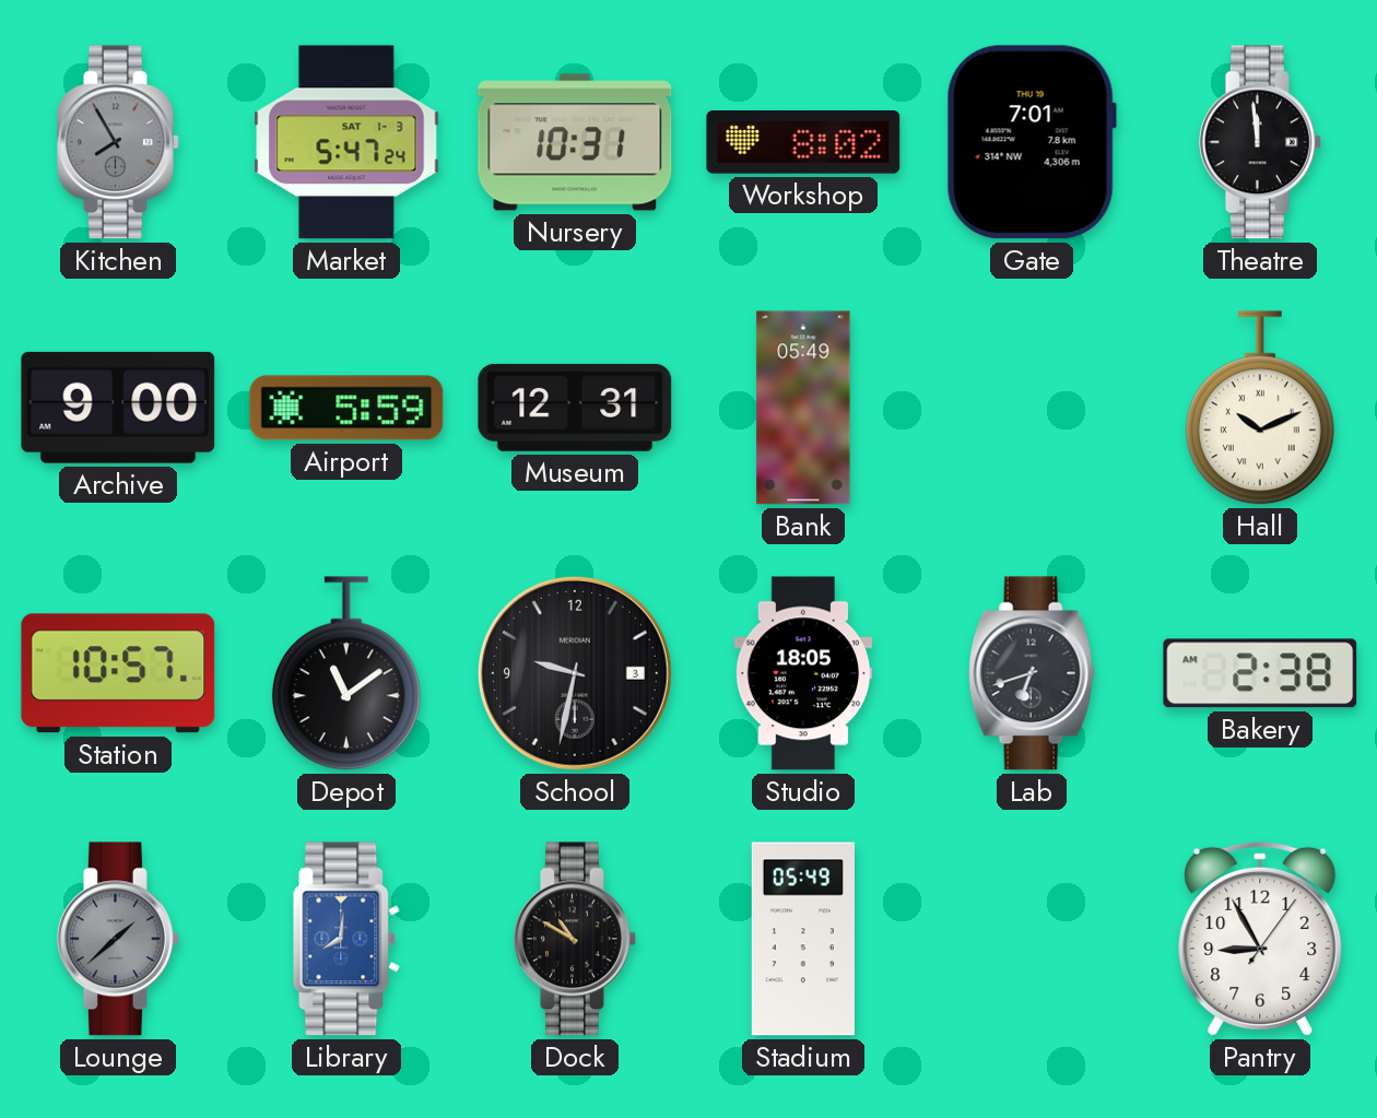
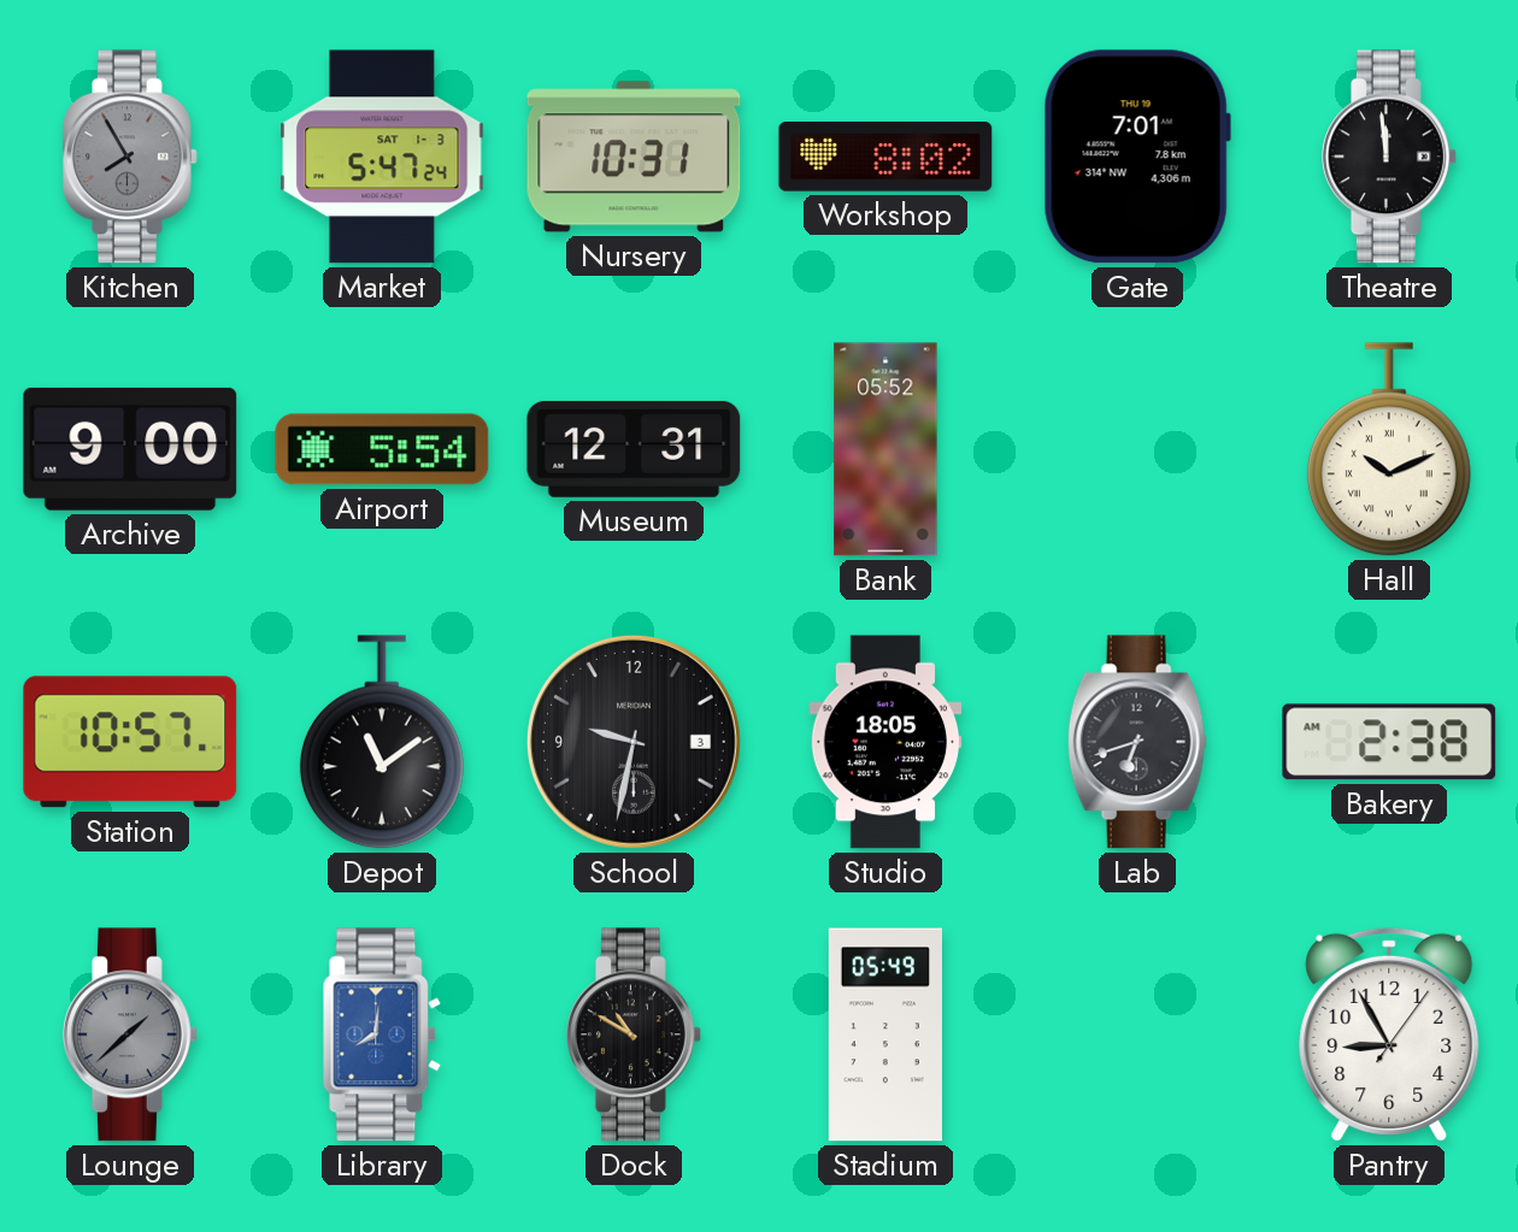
Airport: 5:59 -> 5:54
Bank: 05:49 -> 05:52
